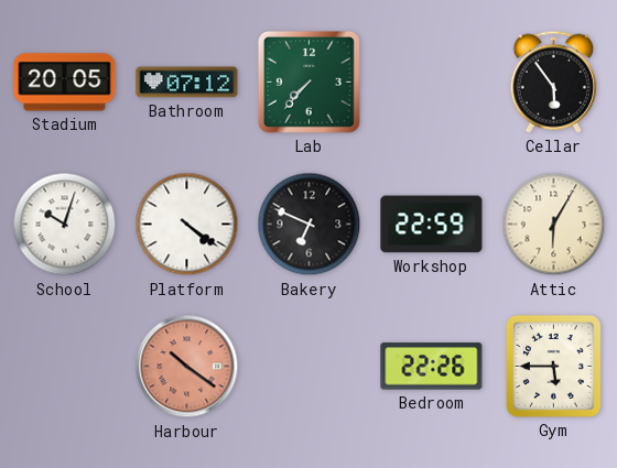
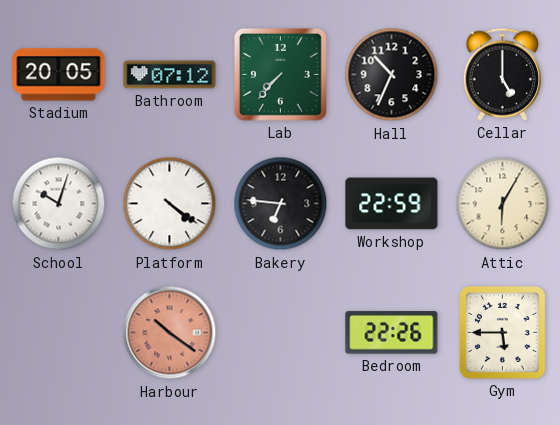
Hall: none -> 10:34
Cellar: 5:54 -> 5:00
Bakery: 6:49 -> 6:46
